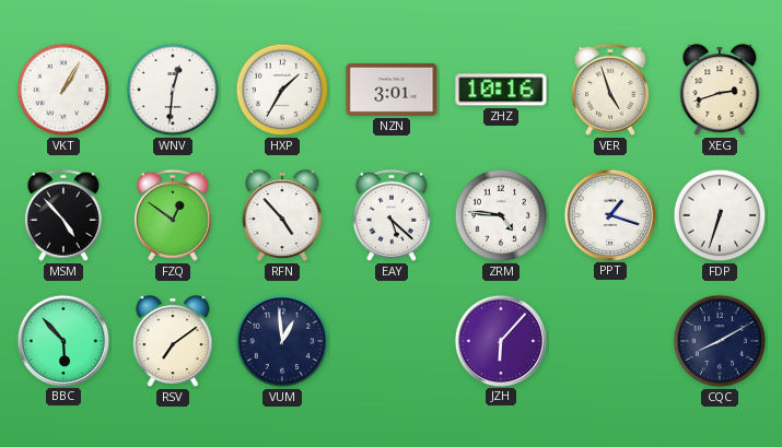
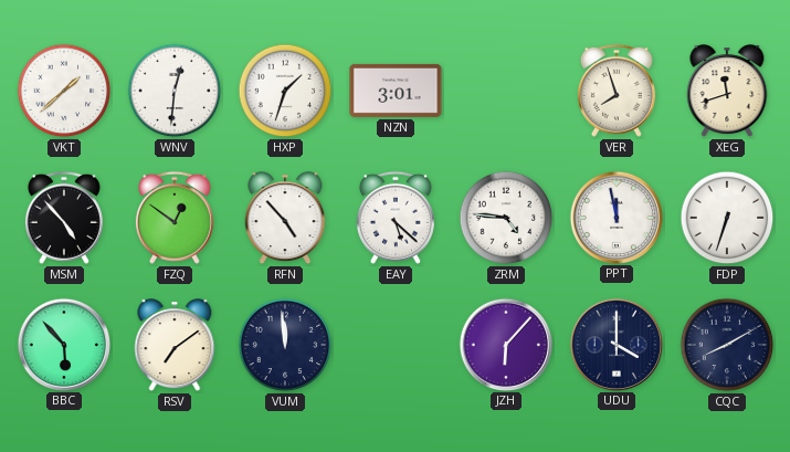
VKT: 1:05 -> 1:38
HXP: 1:35 -> 1:33
ZHZ: 10:16 -> none
VER: 4:57 -> 7:57
XEG: 2:42 -> 11:42
PPT: 1:18 -> 11:58
VUM: 12:59 -> 11:59
UDU: none -> 4:00
